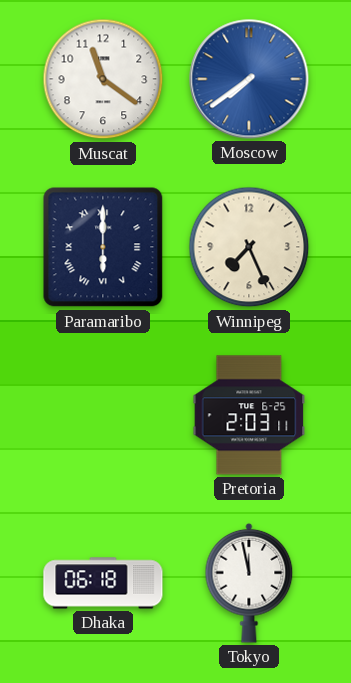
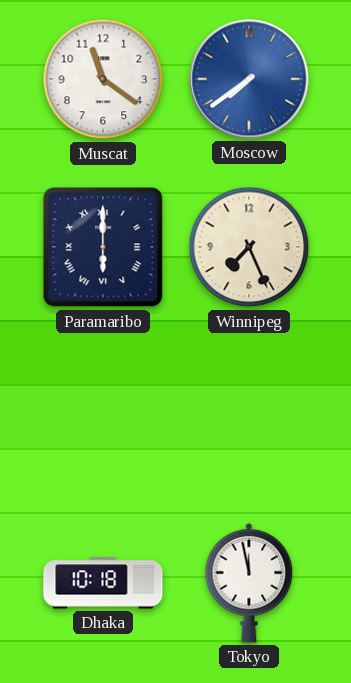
Pretoria: 2:03 -> none
Dhaka: 06:18 -> 10:18
